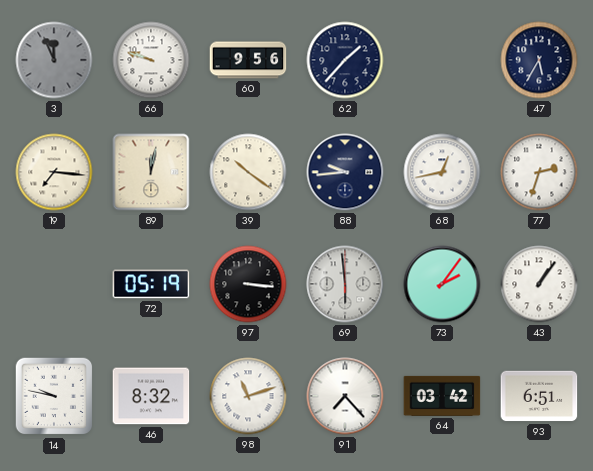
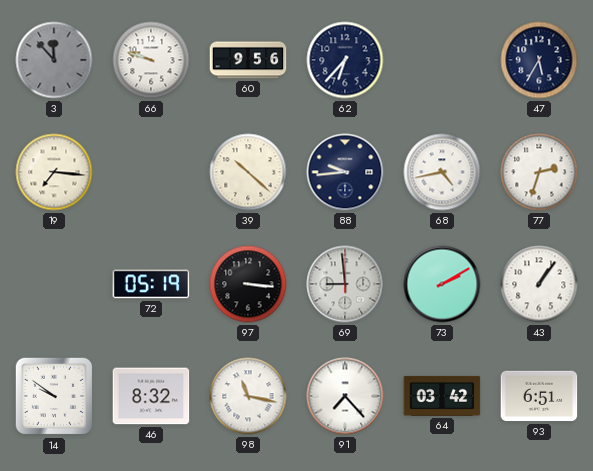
3: 11:56 -> 11:53
62: 1:37 -> 6:37
89: 12:02 -> none
39: 10:21 -> 10:22
68: 12:43 -> 4:43
69: 5:59 -> 8:59
73: 2:06 -> 2:10
14: 9:47 -> 9:51
98: 11:12 -> 11:17
